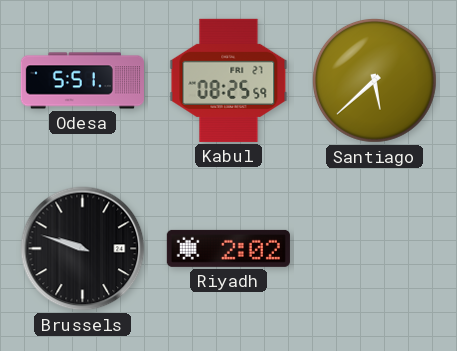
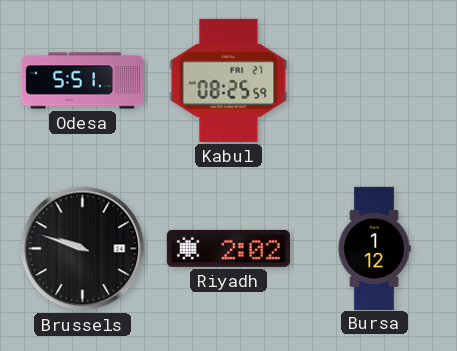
Santiago: 5:38 -> none
Bursa: none -> 1:12
